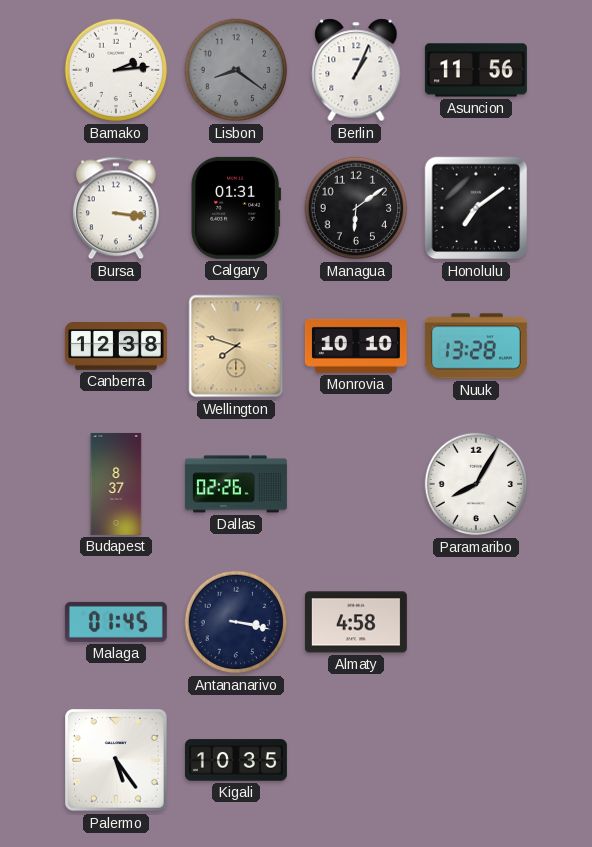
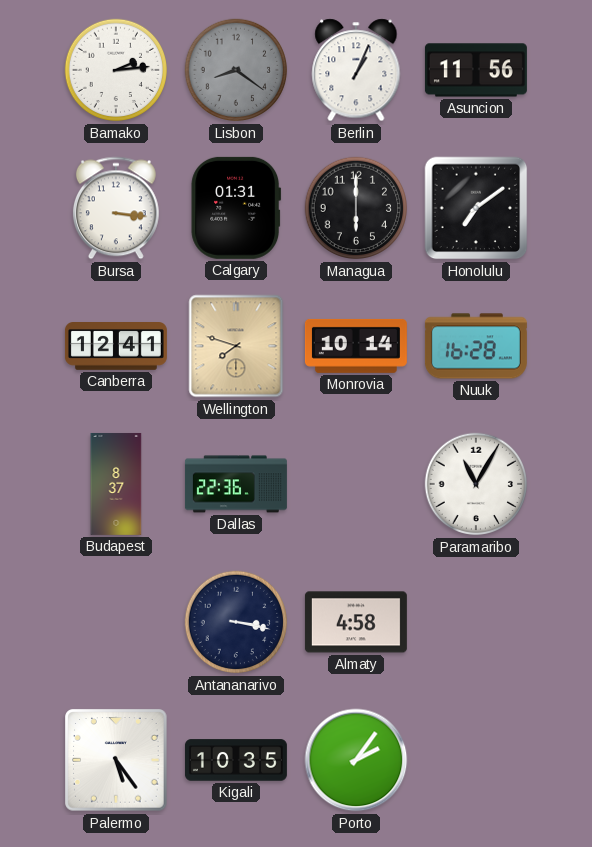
Managua: 6:09 -> 6:00
Canberra: 12:38 -> 12:41
Monrovia: 10:10 -> 10:14
Nuuk: 13:28 -> 16:28
Dallas: 02:26 -> 22:36
Paramaribo: 8:05 -> 11:05
Malaga: 01:45 -> none
Porto: none -> 2:06
